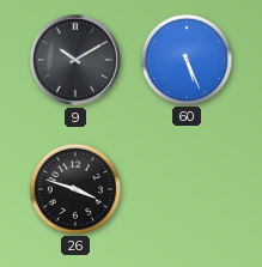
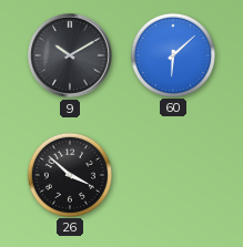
60: 5:26 -> 6:08
26: 3:48 -> 3:52
